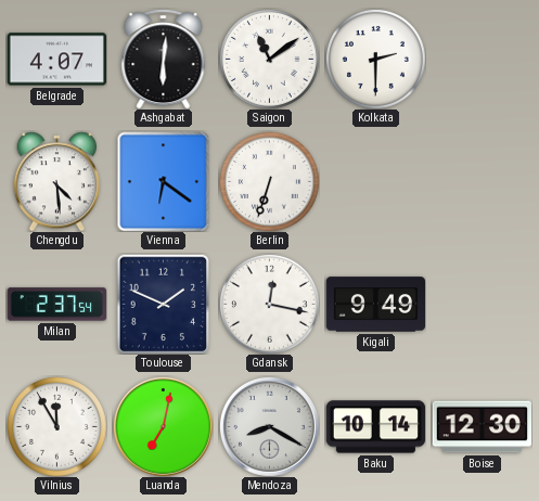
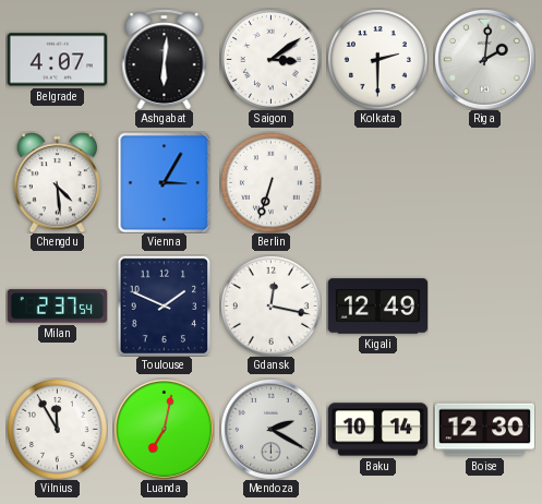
Saigon: 11:09 -> 3:09
Riga: none -> 2:01
Vienna: 6:21 -> 3:05
Kigali: 9:49 -> 12:49
Mendoza: 8:20 -> 2:20
